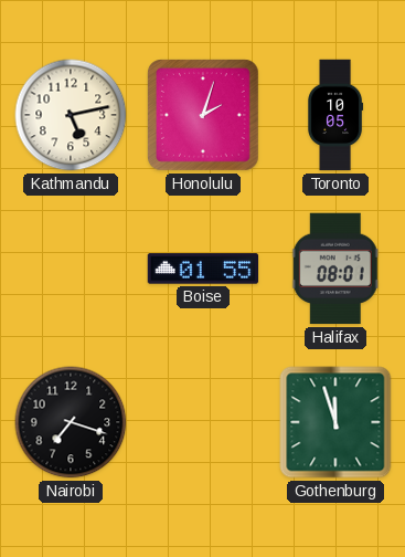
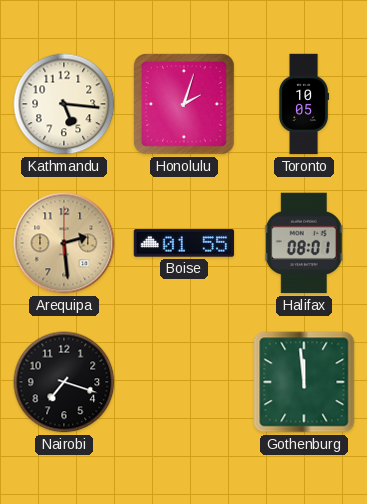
Kathmandu: 5:13 -> 5:16
Arequipa: none -> 2:29
Gothenburg: 11:57 -> 11:59
